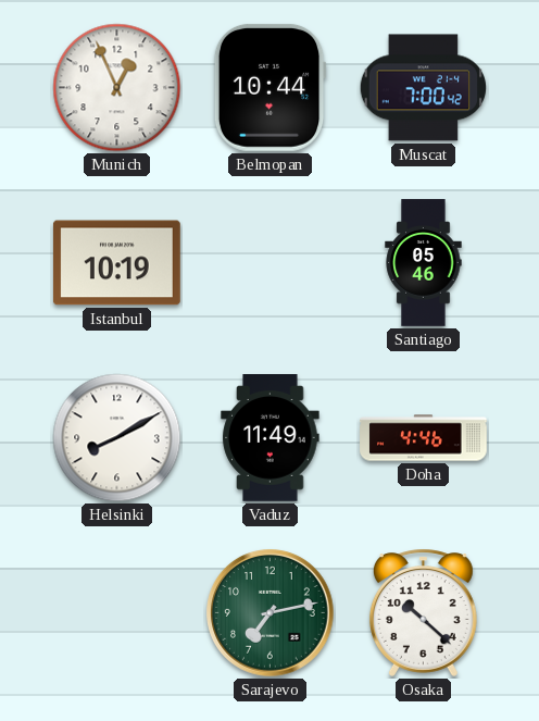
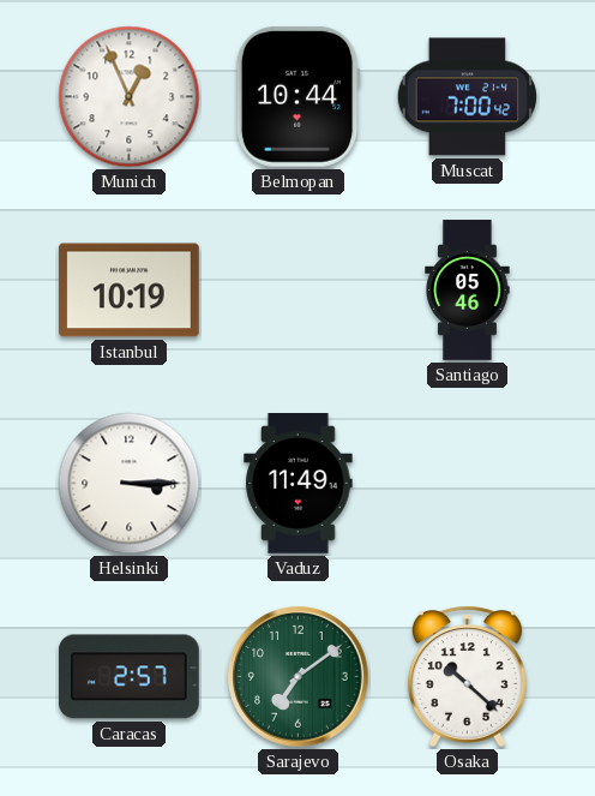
Helsinki: 8:10 -> 3:15
Doha: 4:46 -> none
Caracas: none -> 2:57
Sarajevo: 7:13 -> 7:09
